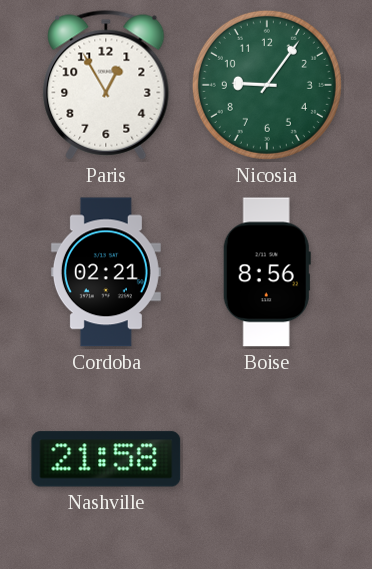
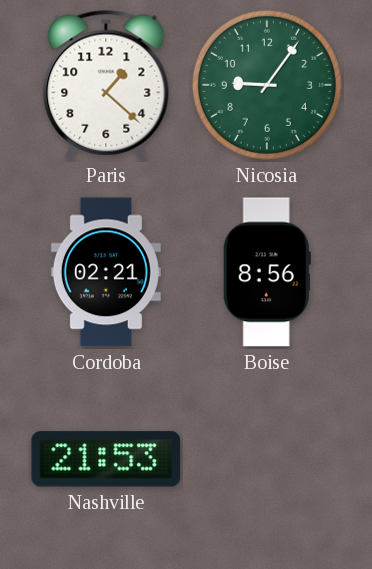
Paris: 12:55 -> 1:22
Nashville: 21:58 -> 21:53
